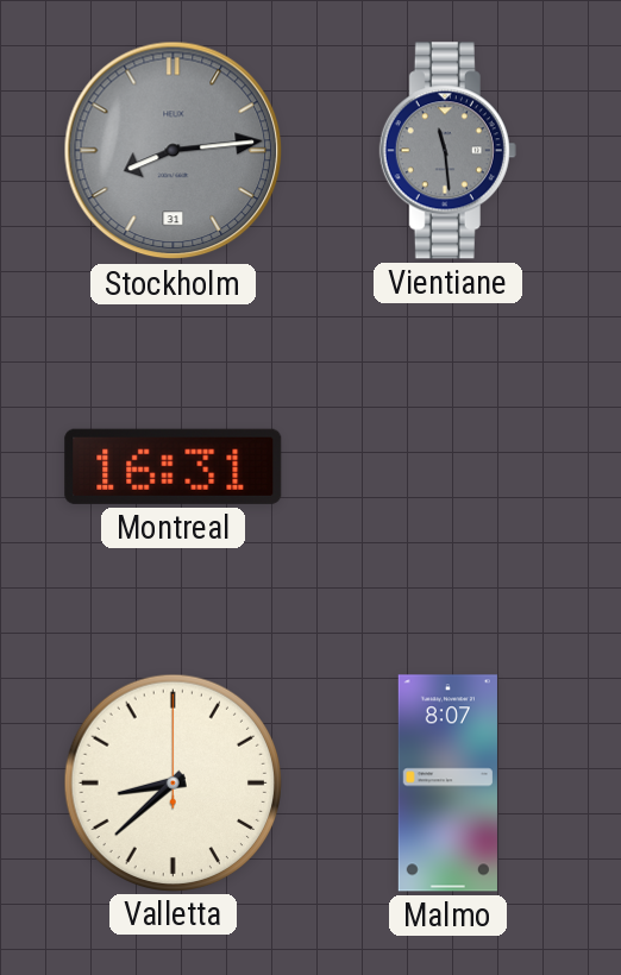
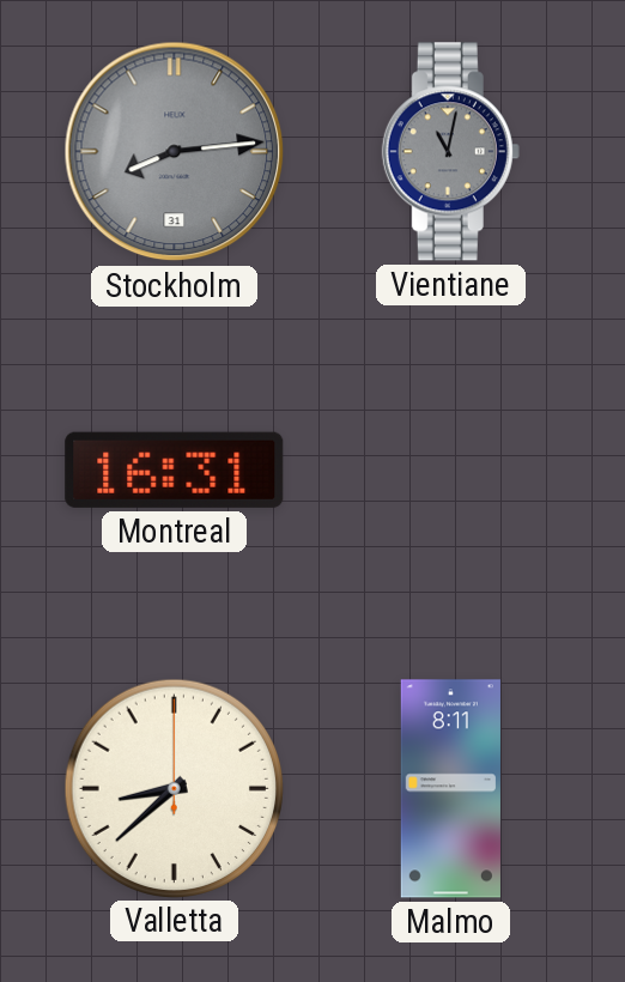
Vientiane: 11:29 -> 11:02
Malmo: 8:07 -> 8:11
